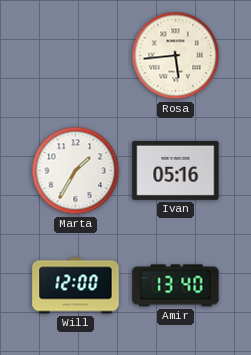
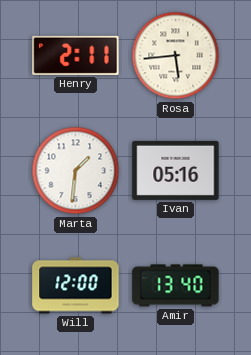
Henry: none -> 2:11
Marta: 1:35 -> 1:31
